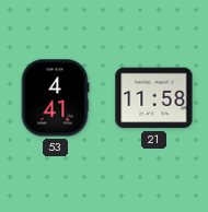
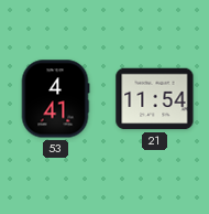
21: 11:58 -> 11:54
